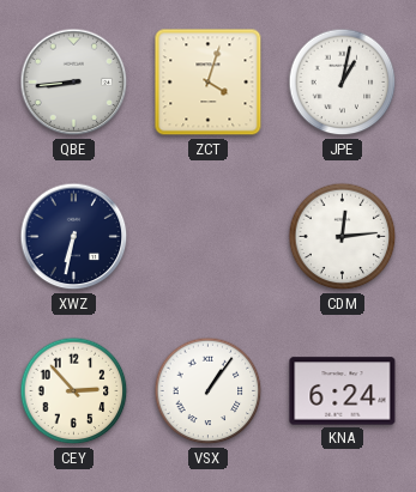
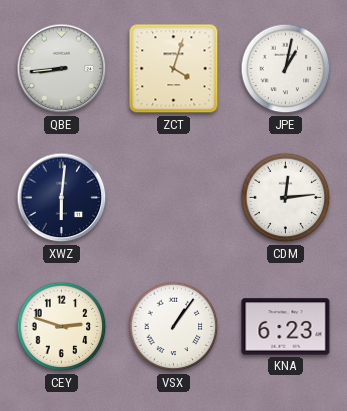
XWZ: 6:32 -> 6:01
CEY: 2:53 -> 2:48
KNA: 6:24 -> 6:23
